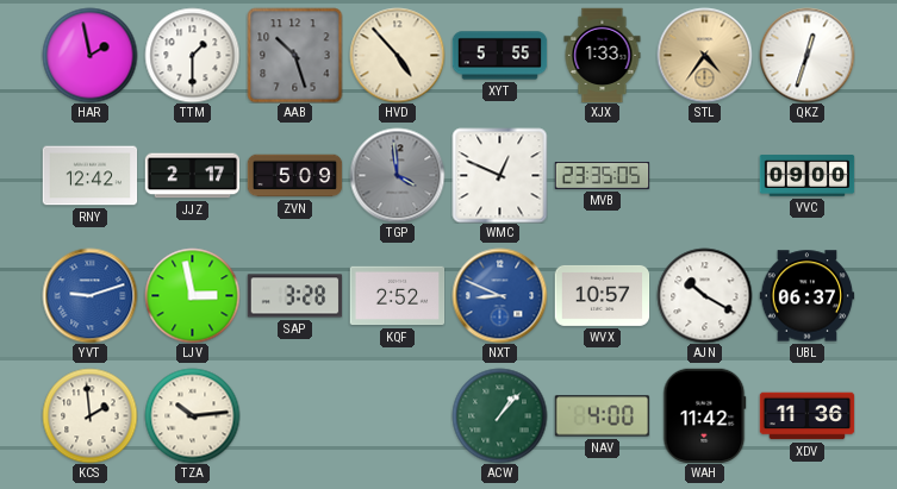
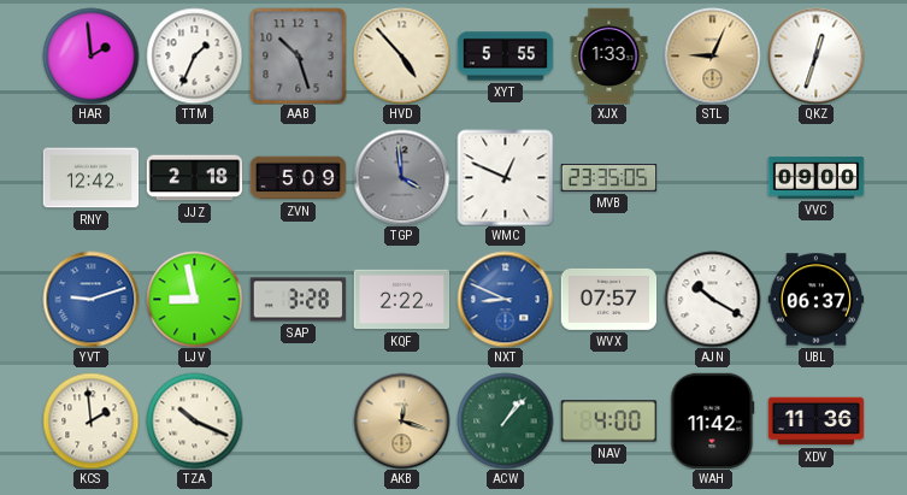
HAR: 1:58 -> 1:59
TTM: 1:30 -> 1:34
STL: 4:36 -> 9:04
JJZ: 2:17 -> 2:18
LJV: 2:58 -> 8:58
KQF: 2:52 -> 2:22
WVX: 10:57 -> 07:57
TZA: 10:14 -> 10:19
AKB: none -> 12:18
